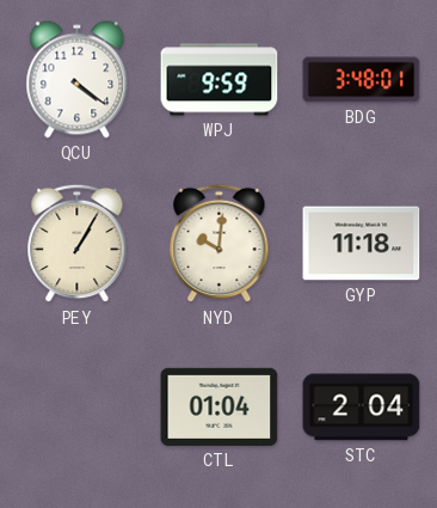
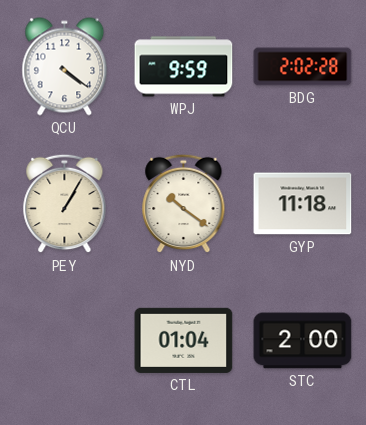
BDG: 3:48 -> 2:02
NYD: 10:01 -> 10:21
STC: 2:04 -> 2:00
